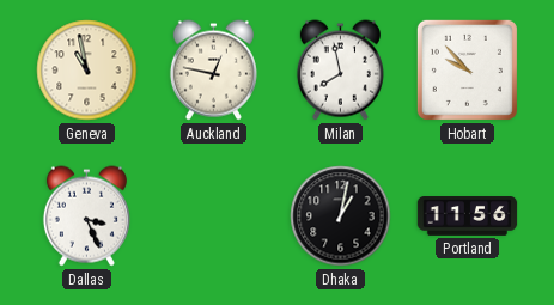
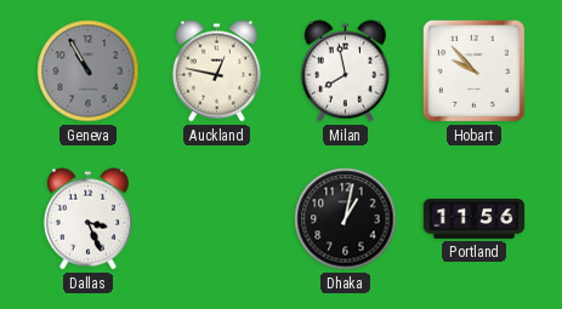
Geneva: 10:58 -> 10:55
Geneva dial: cream -> grey
